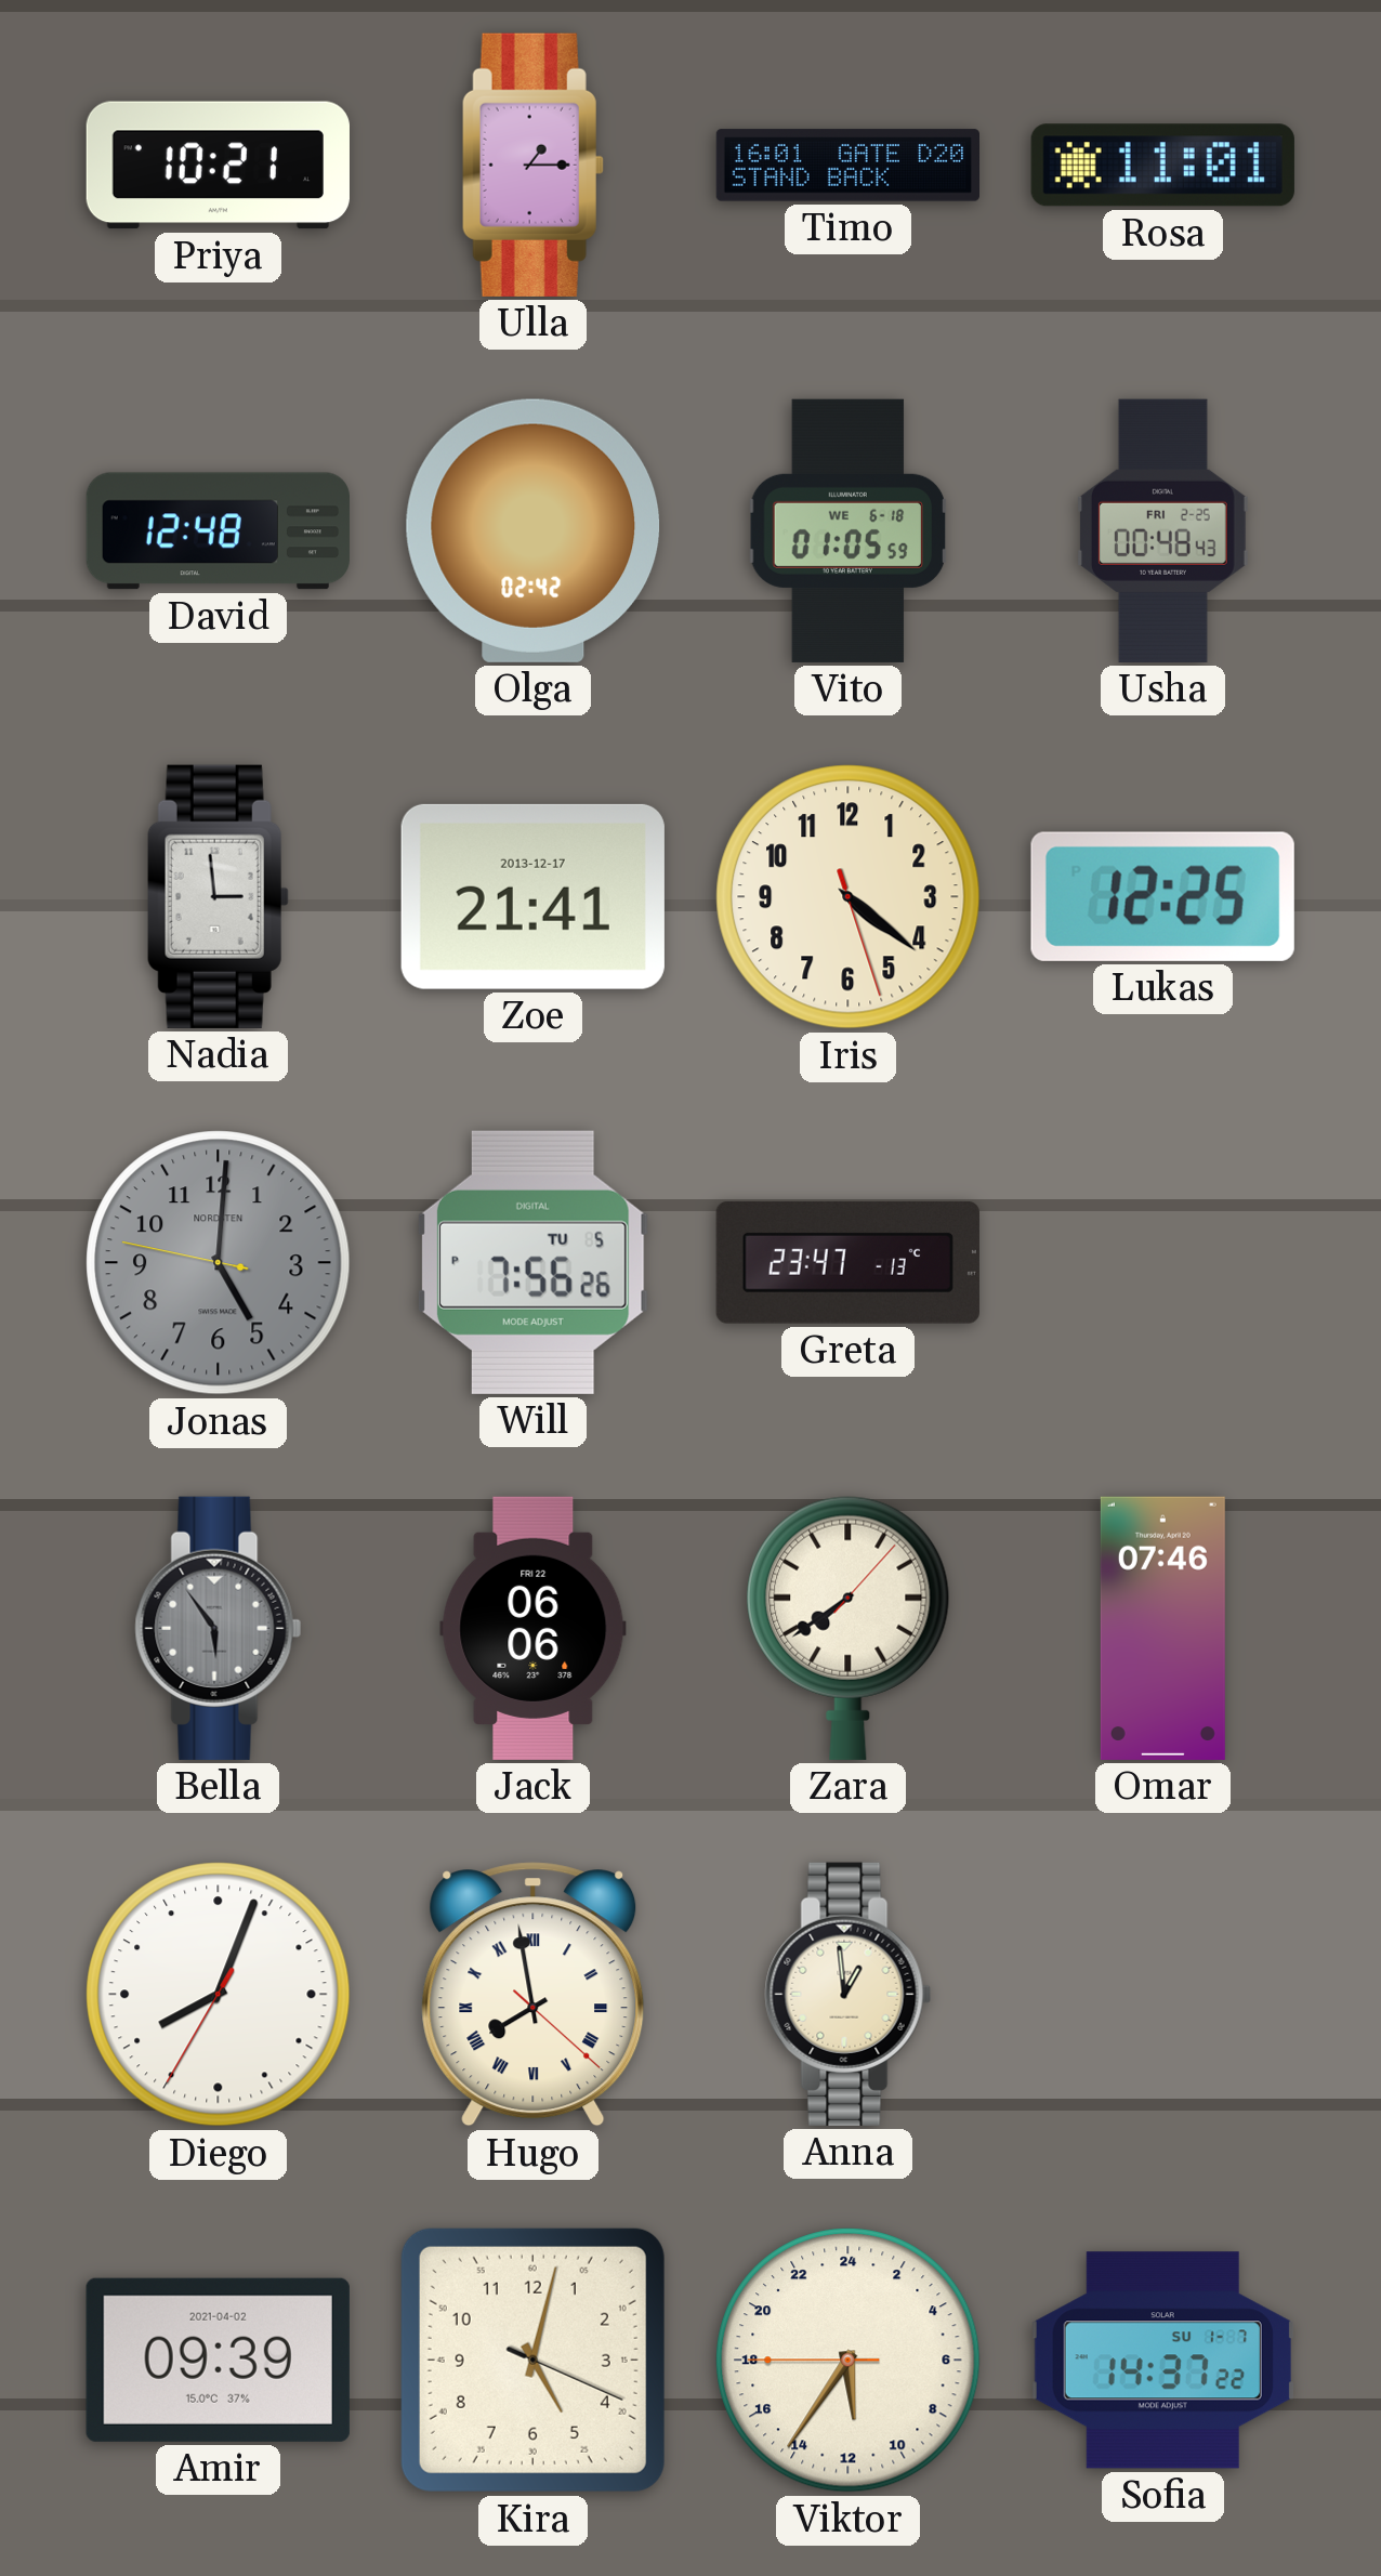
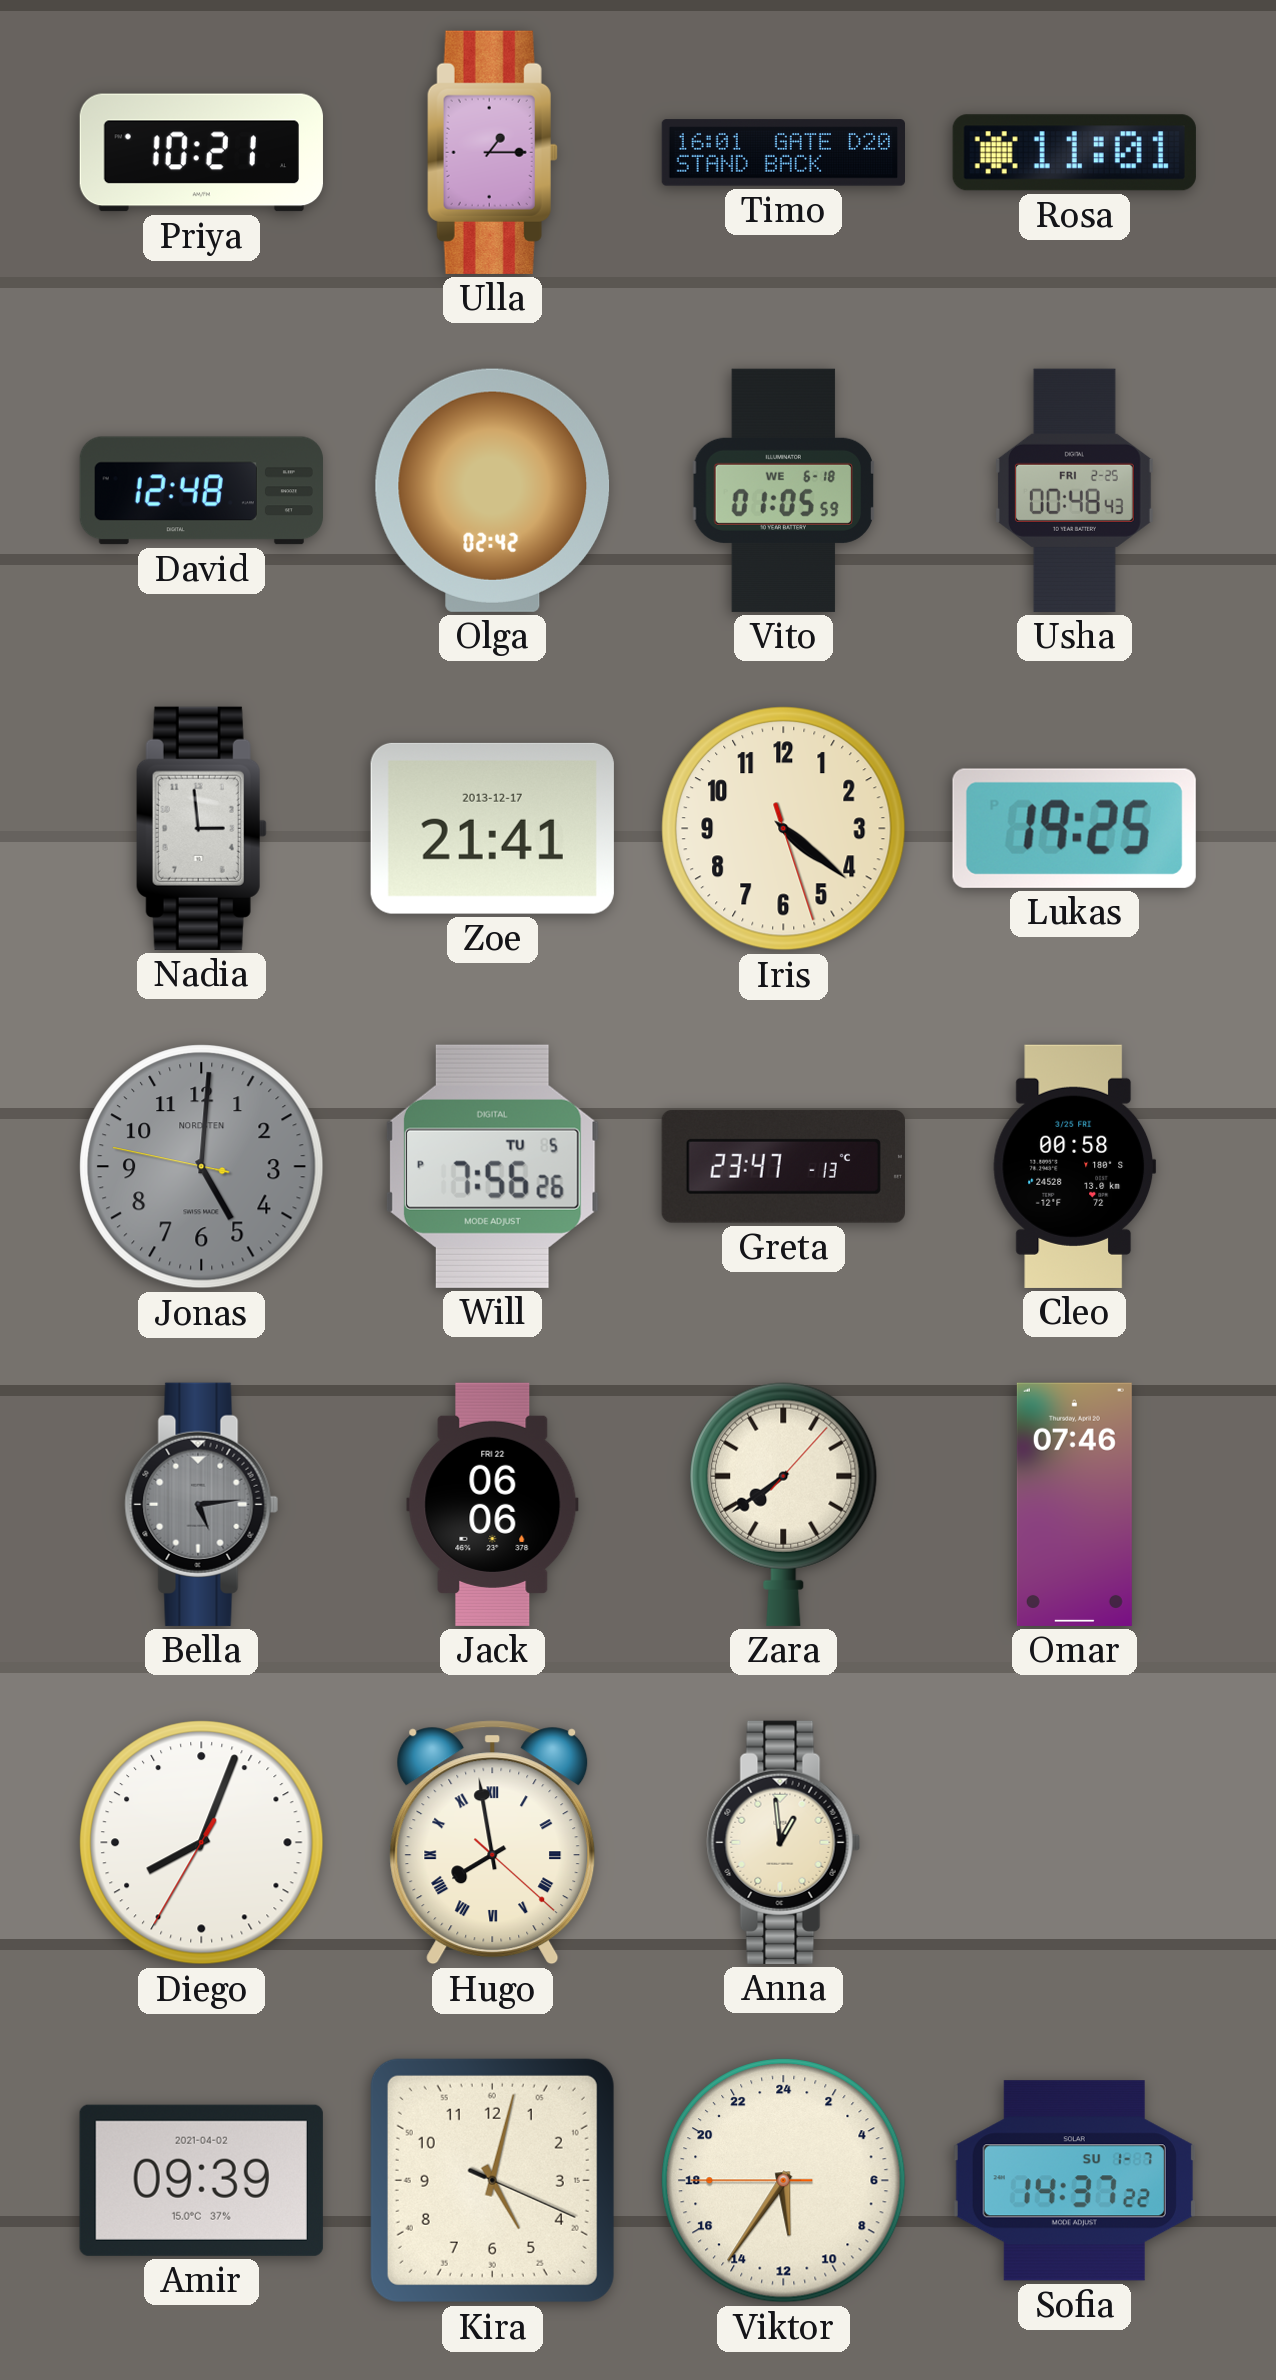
Lukas: 12:25 -> 19:25
Cleo: none -> 00:58
Bella: 5:54 -> 5:14
